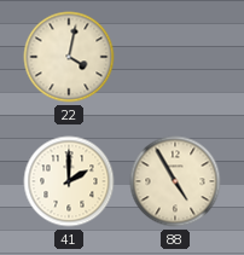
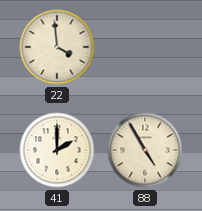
22: 4:02 -> 3:59
